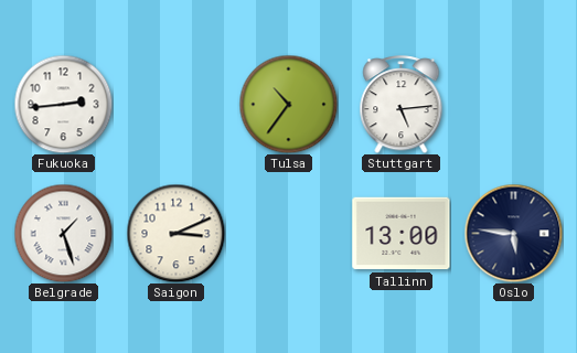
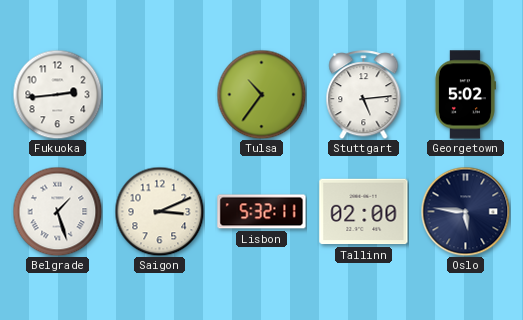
Georgetown: none -> 5:02
Lisbon: none -> 5:32
Tallinn: 13:00 -> 02:00
